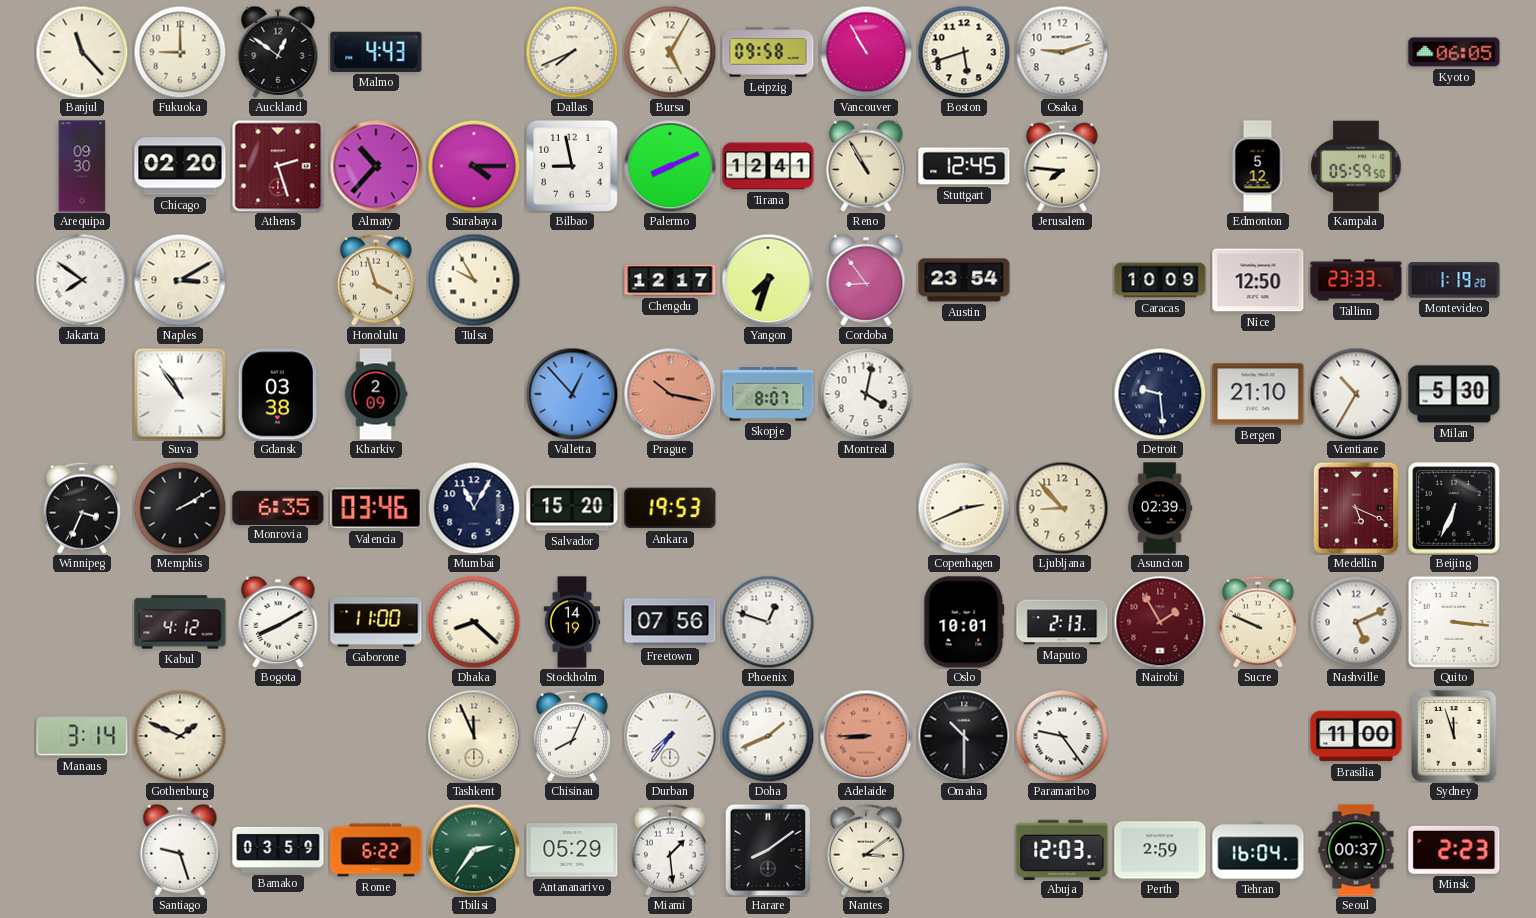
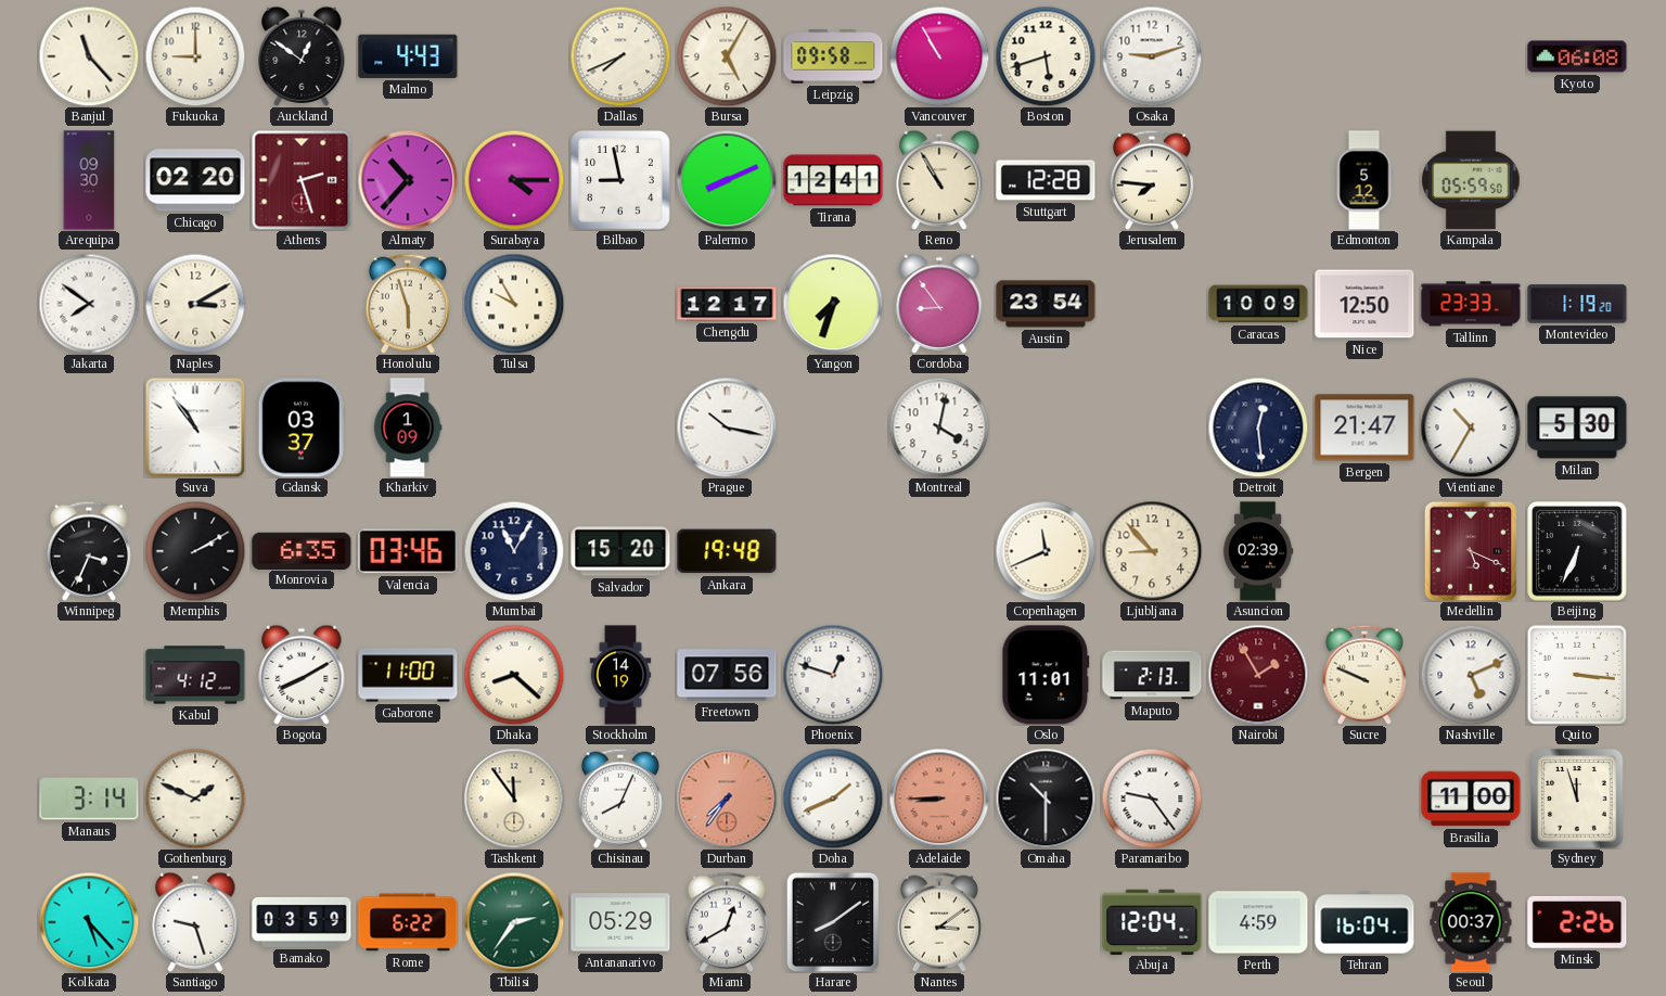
Kyoto: 06:05 -> 06:08
Stuttgart: 12:45 -> 12:28
Honolulu: 3:57 -> 5:57
Gdansk: 03:38 -> 03:37
Kharkiv: 2:09 -> 1:09
Valletta: 12:53 -> none
Prague dial: salmon -> white
Skopje: 8:07 -> none
Detroit: 9:29 -> 12:29
Bergen: 21:10 -> 21:47
Ankara: 19:53 -> 19:48
Copenhagen: 2:41 -> 11:41
Oslo: 10:01 -> 11:01
Tashkent: 11:56 -> 11:54
Durban dial: white -> salmon
Kolkata: none -> 5:23
Miami: 1:29 -> 12:40
Abuja: 12:03 -> 12:04
Perth: 2:59 -> 4:59
Minsk: 2:23 -> 2:26
